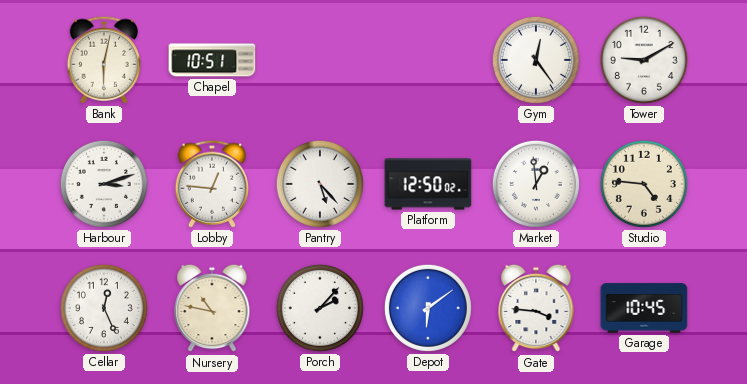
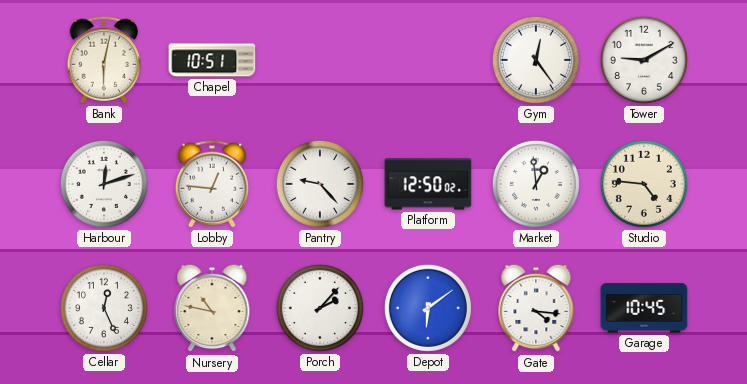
Harbour: 3:12 -> 12:12
Pantry: 5:23 -> 9:23
Gate: 3:46 -> 4:16
